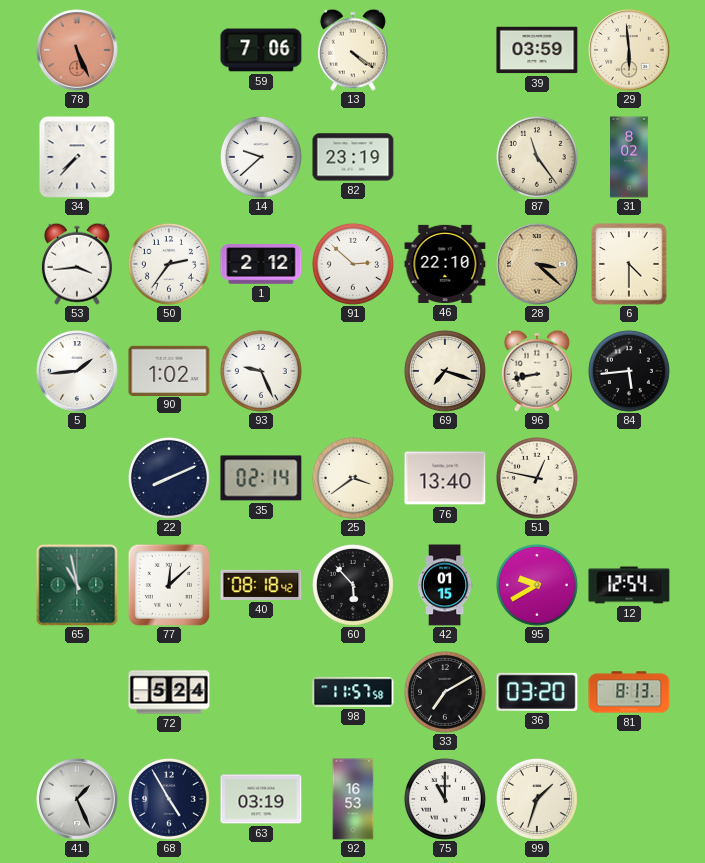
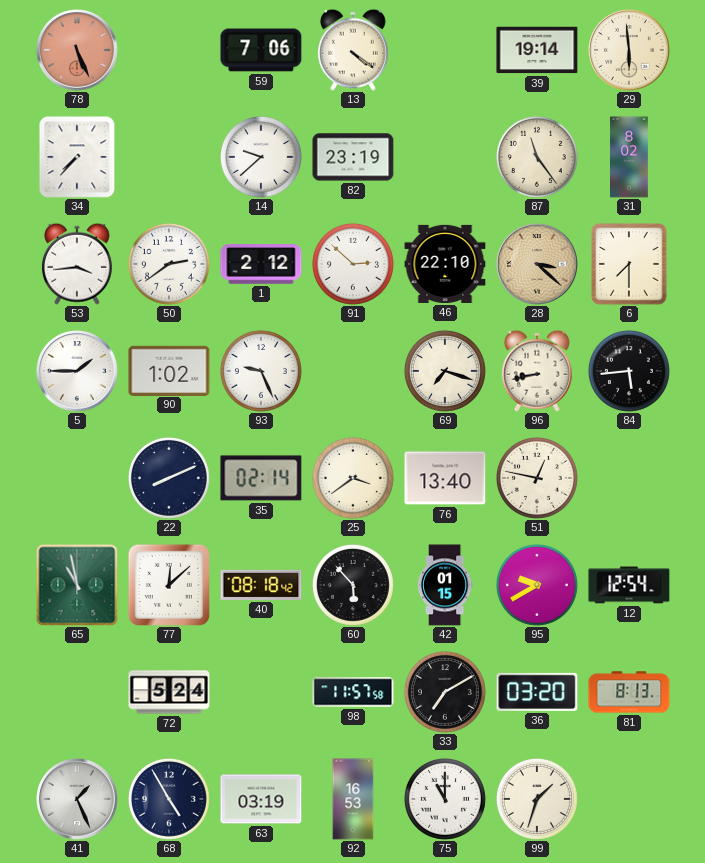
39: 03:59 -> 19:14
50: 2:36 -> 2:39
6: 4:30 -> 7:30
5: 1:44 -> 1:45
